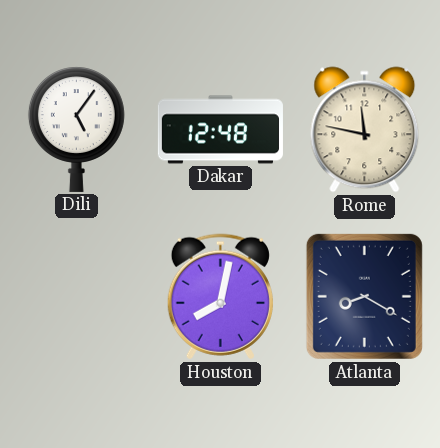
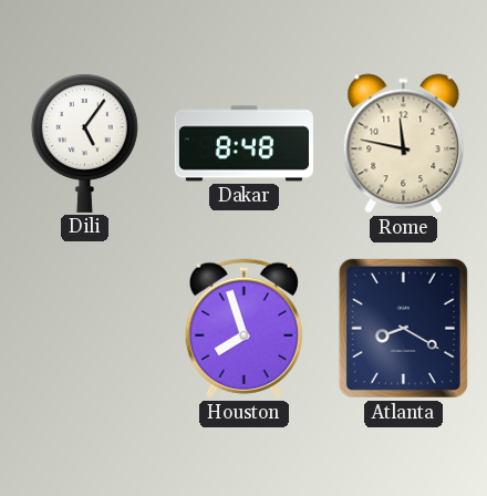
Dakar: 12:48 -> 8:48
Houston: 8:02 -> 7:57
